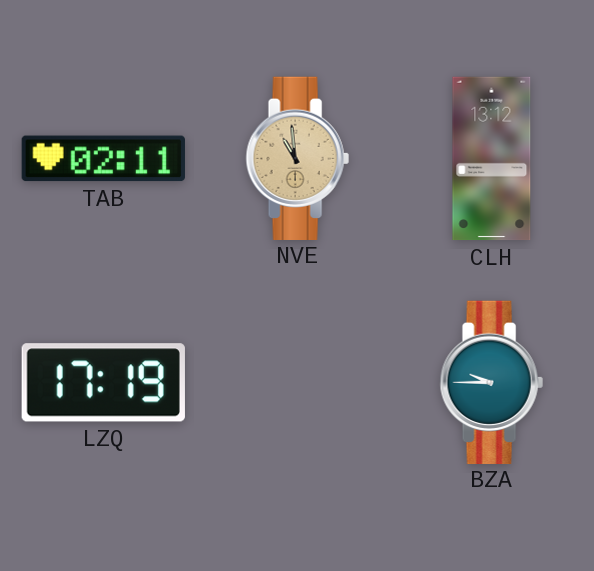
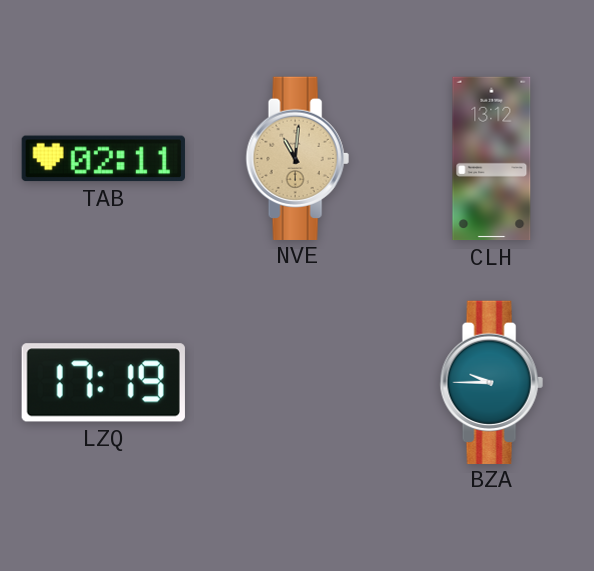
NVE: 10:59 -> 11:01
